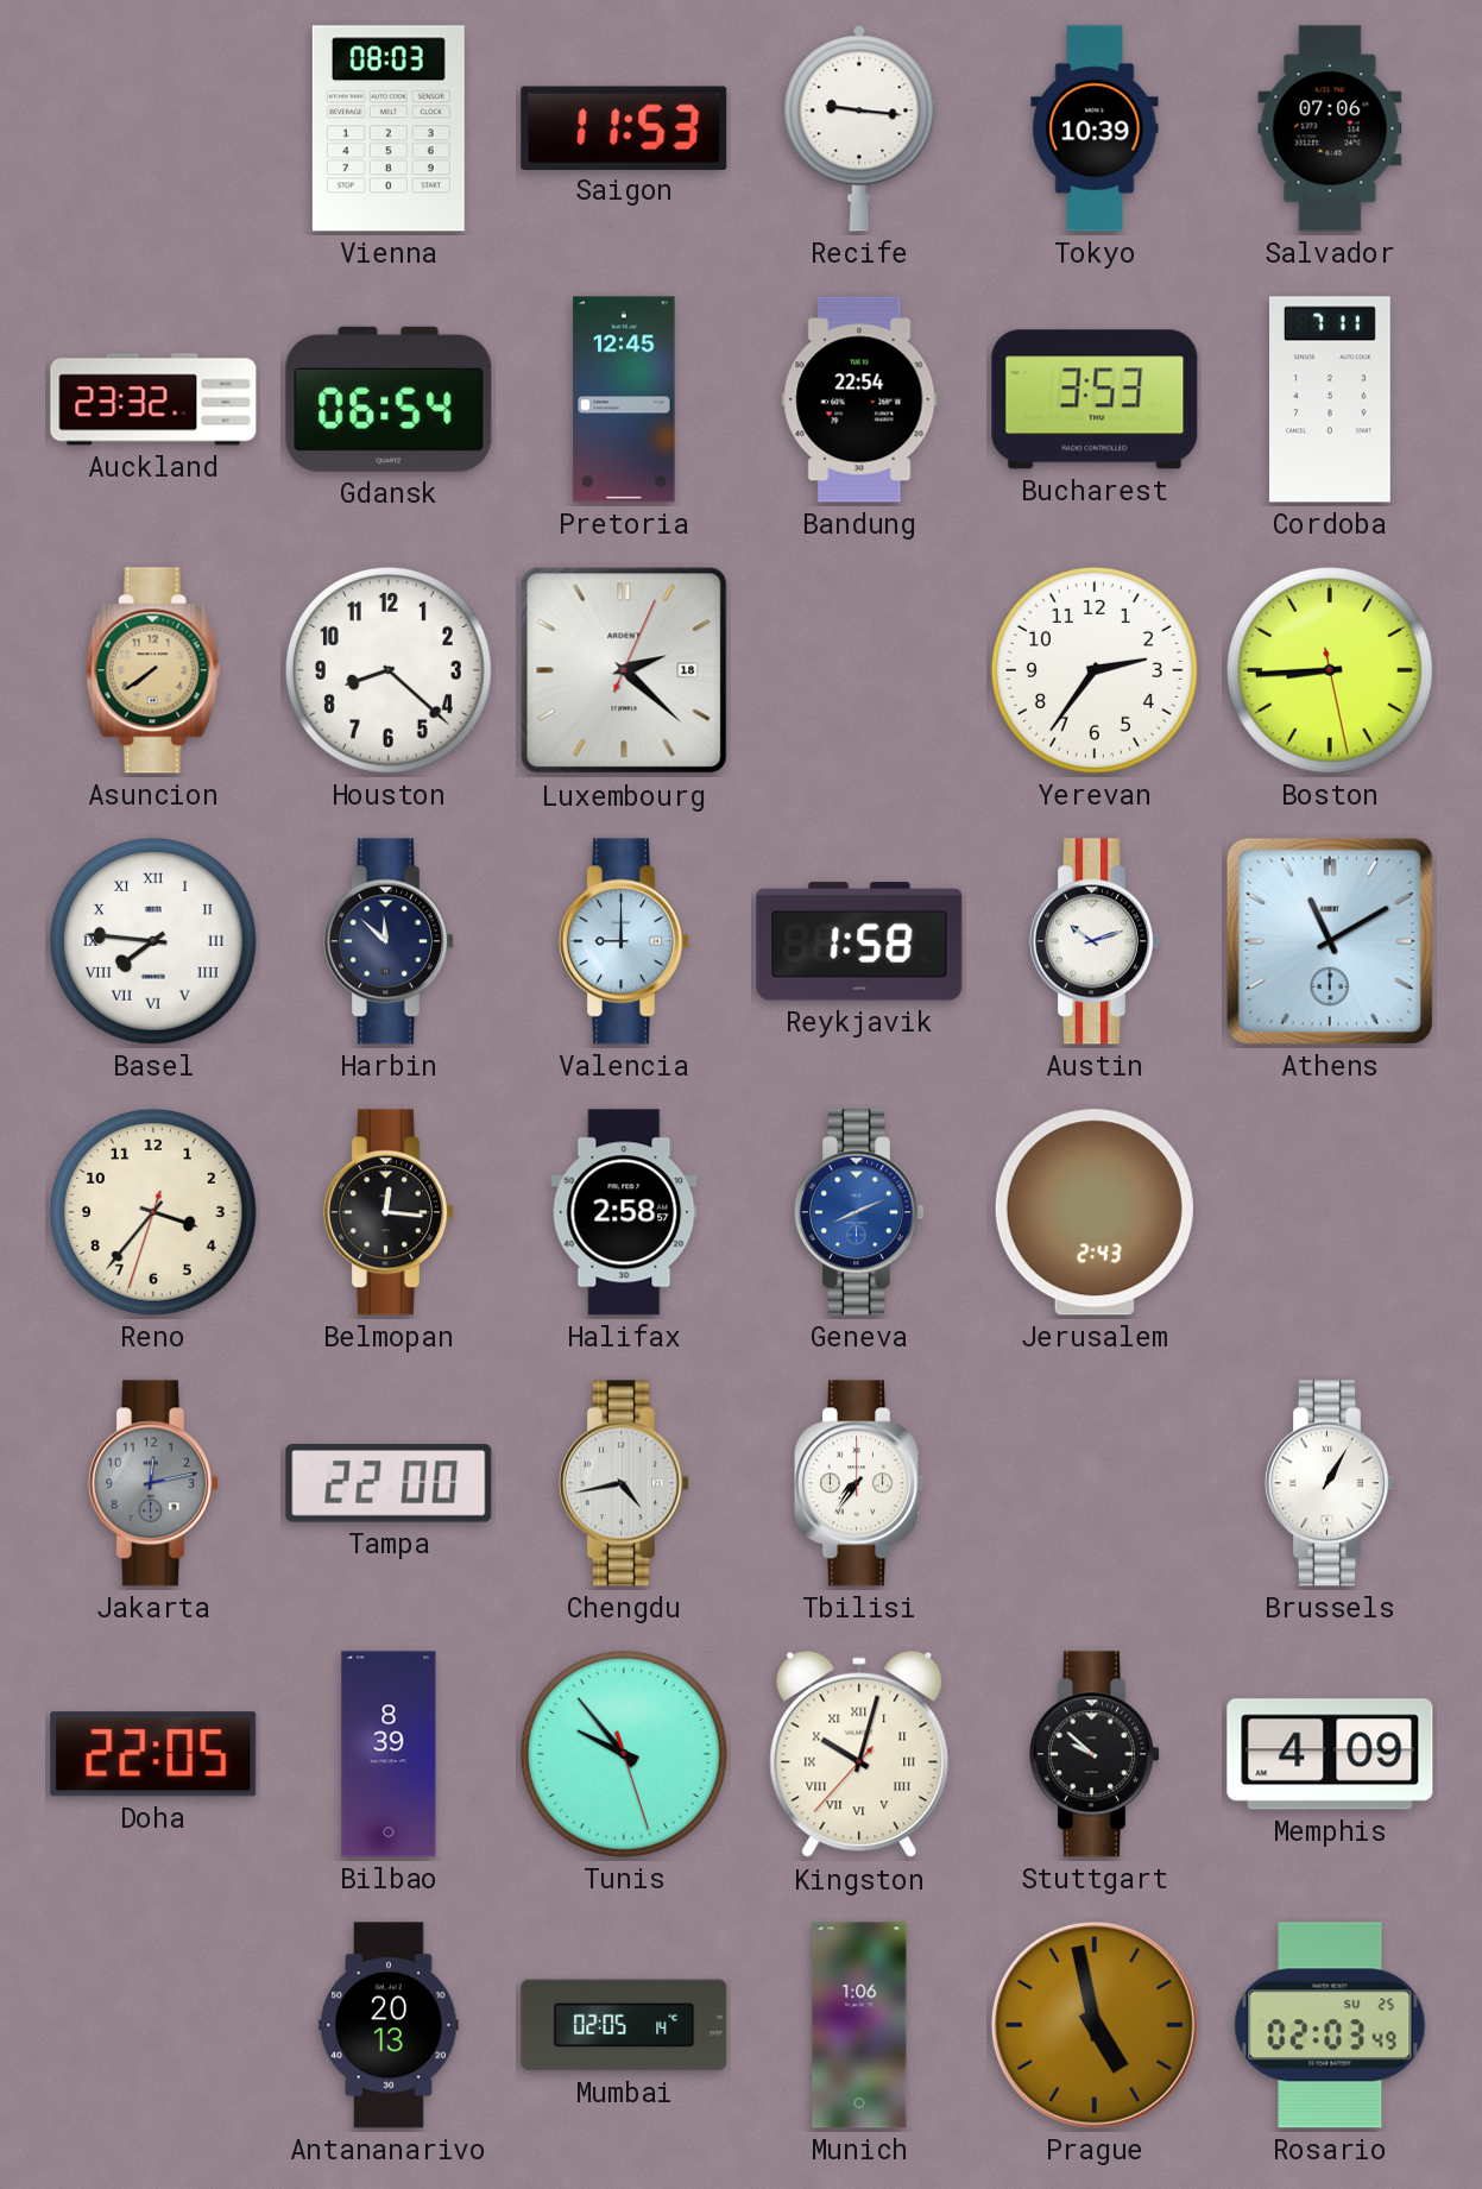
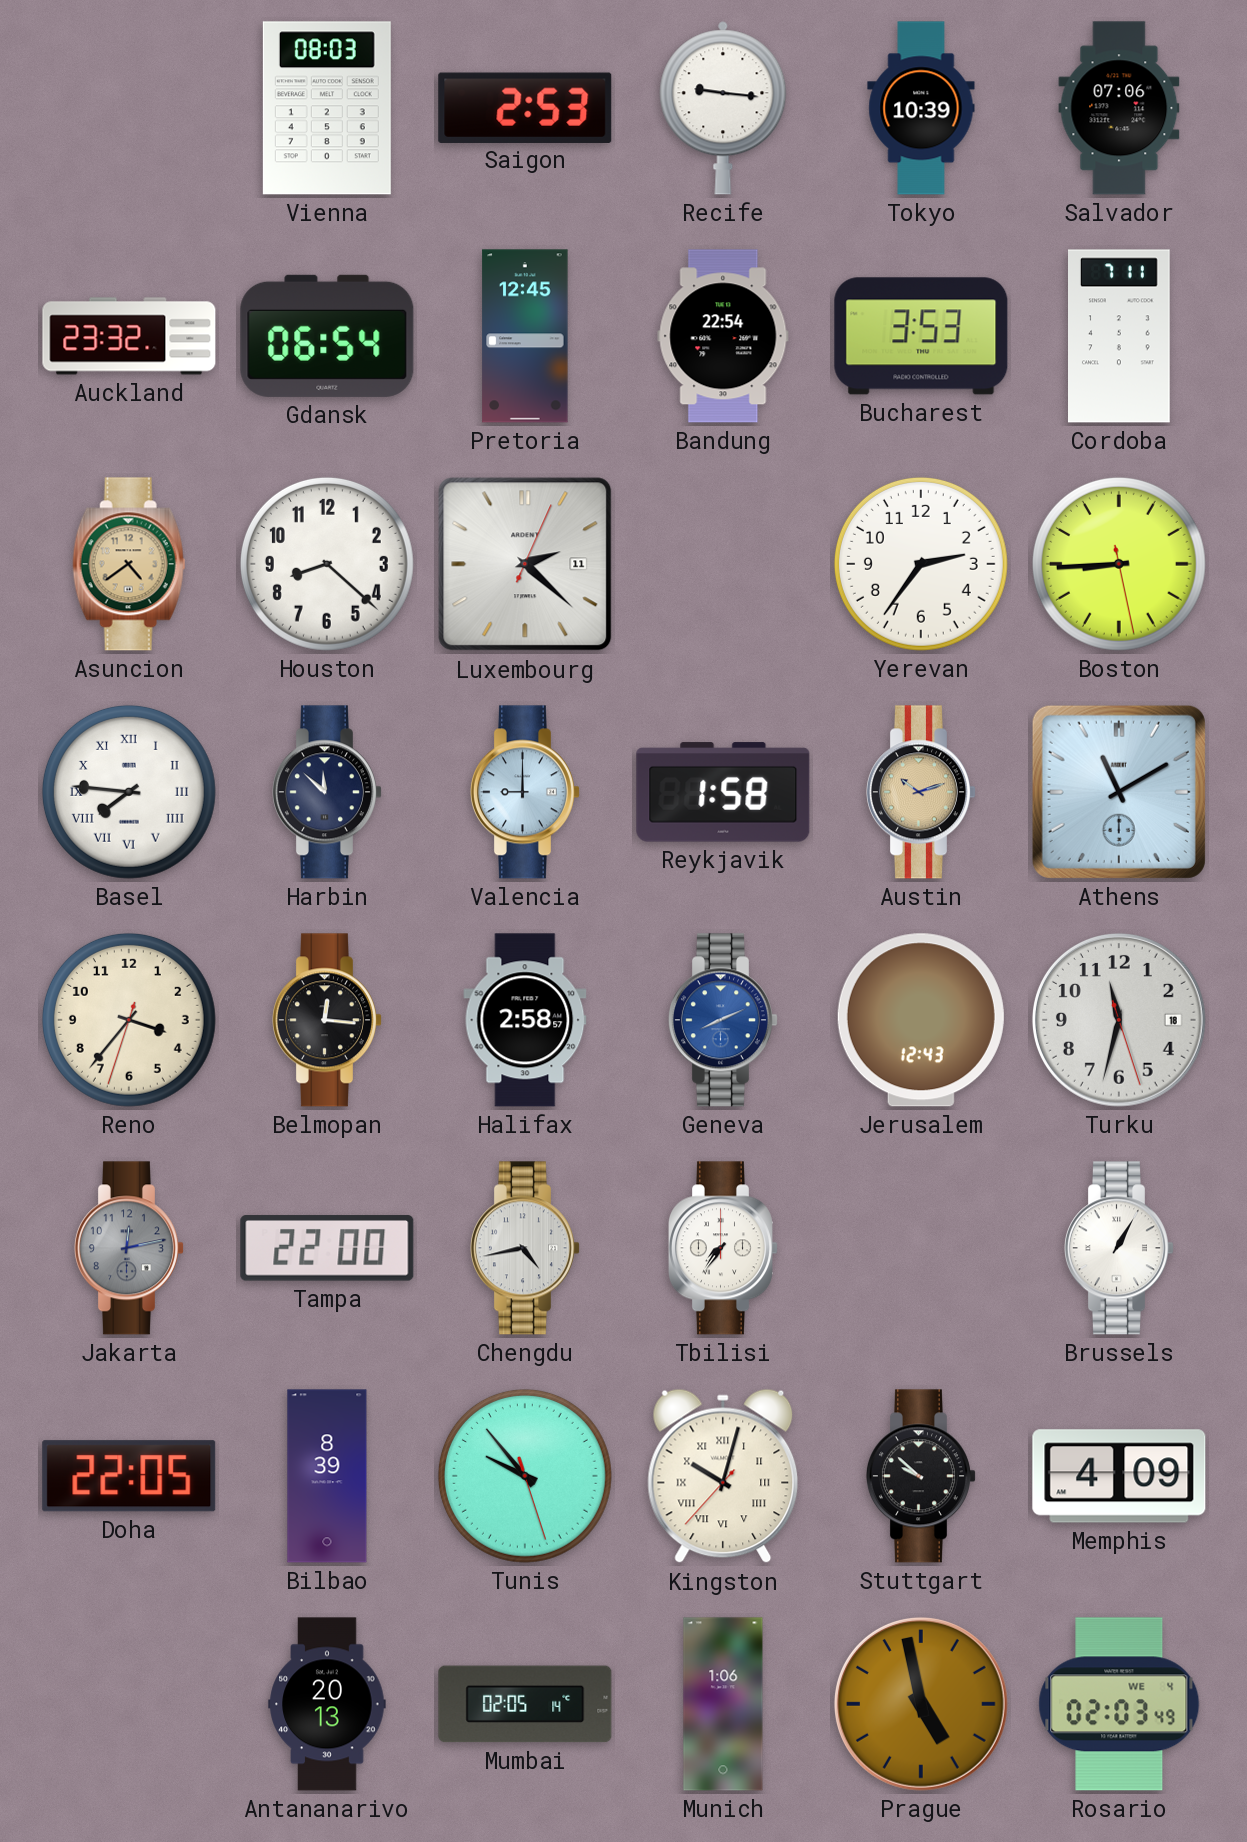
Saigon: 11:53 -> 2:53
Asuncion: 7:39 -> 4:39
Luxembourg date: 18 -> 11
Austin dial: white -> champagne
Jerusalem: 2:43 -> 12:43
Turku: none -> 11:32
Rosario date: SU 25 -> WE 4
